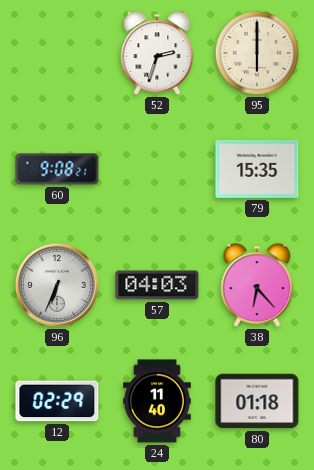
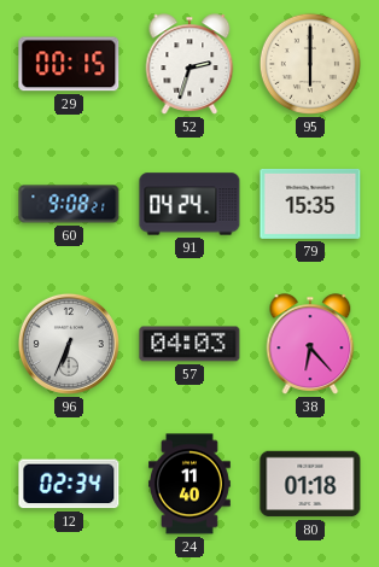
29: none -> 00:15
91: none -> 04:24
12: 02:29 -> 02:34
